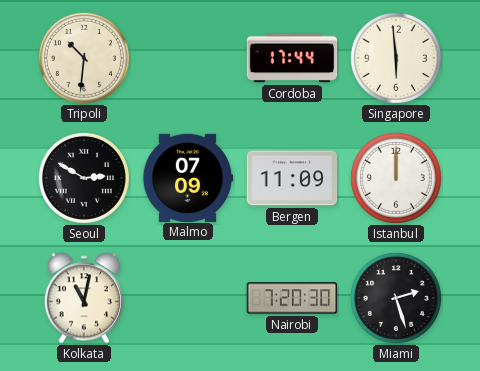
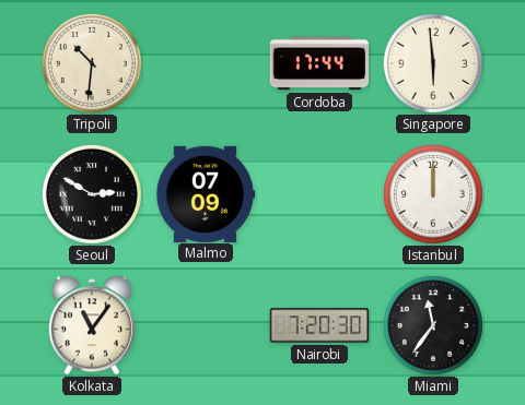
Bergen: 11:09 -> none
Kolkata: 11:02 -> 11:06
Miami: 2:27 -> 11:36
